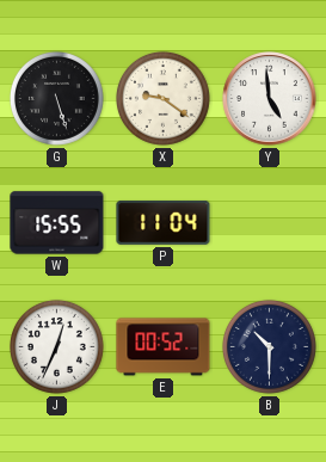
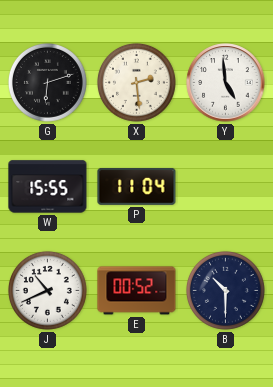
G: 5:27 -> 6:12
X: 9:21 -> 2:29
J: 12:34 -> 10:41
